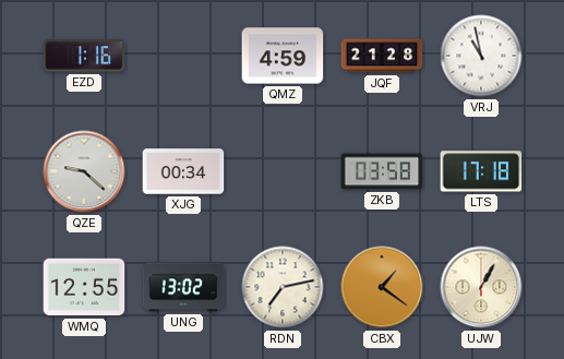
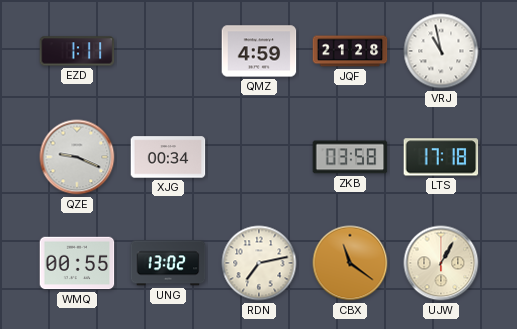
EZD: 1:16 -> 1:11
QZE: 9:22 -> 9:19
WMQ: 12:55 -> 00:55
CBX: 1:21 -> 11:21
